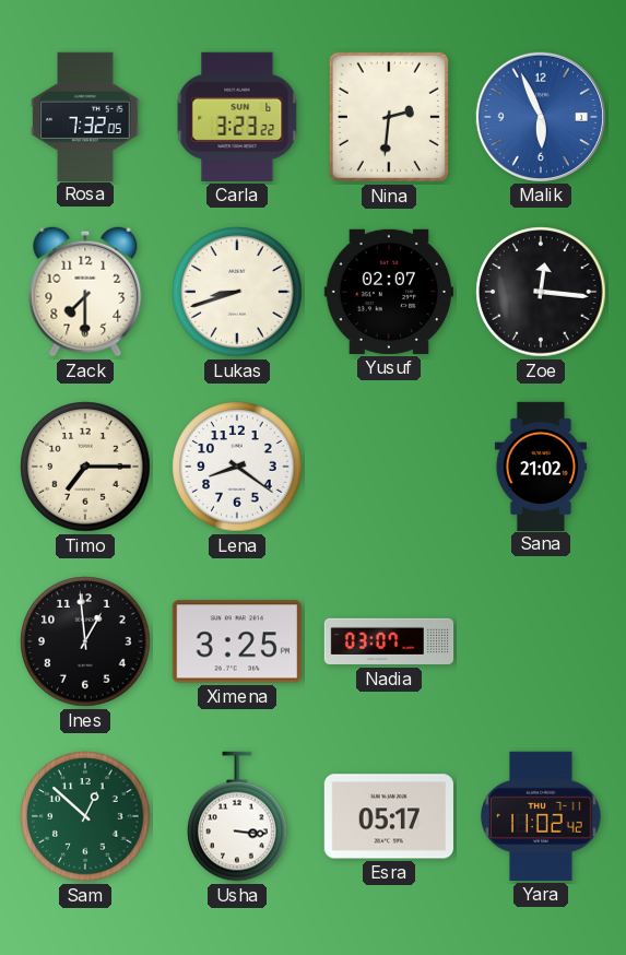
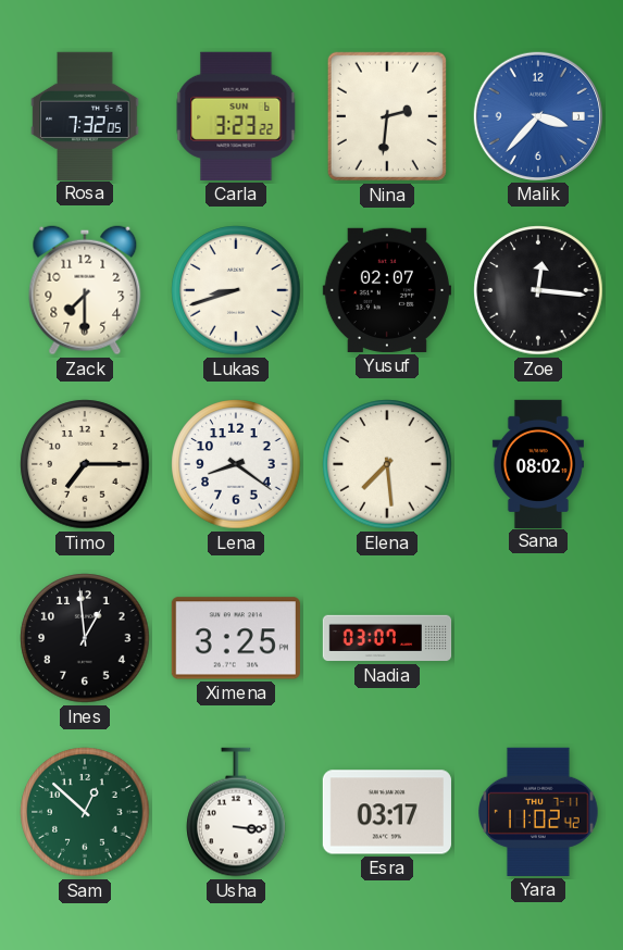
Malik: 5:56 -> 3:37
Elena: none -> 7:29
Sana: 21:02 -> 08:02
Esra: 05:17 -> 03:17
